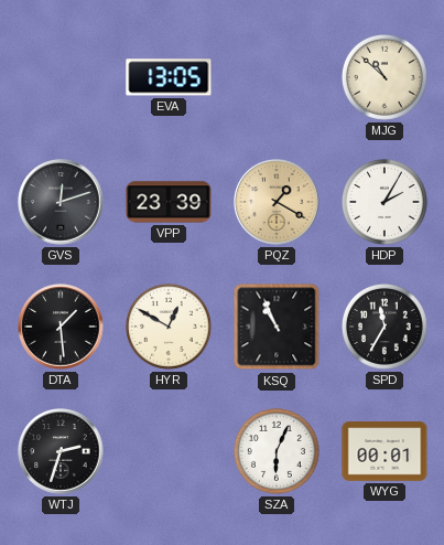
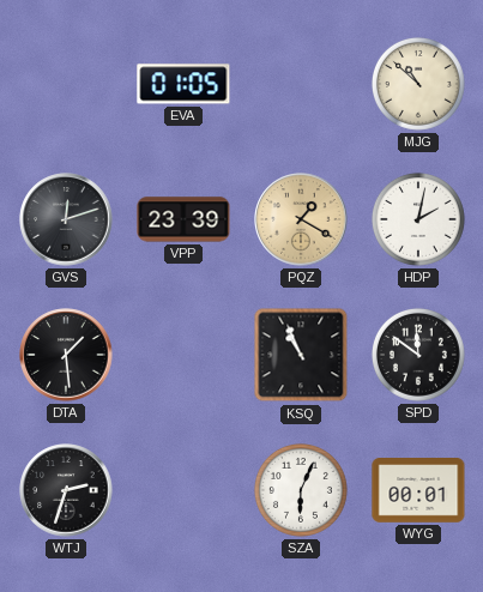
EVA: 13:05 -> 01:05
HDP: 2:05 -> 2:02
HYR: 12:50 -> none
SPD: 11:35 -> 11:51
